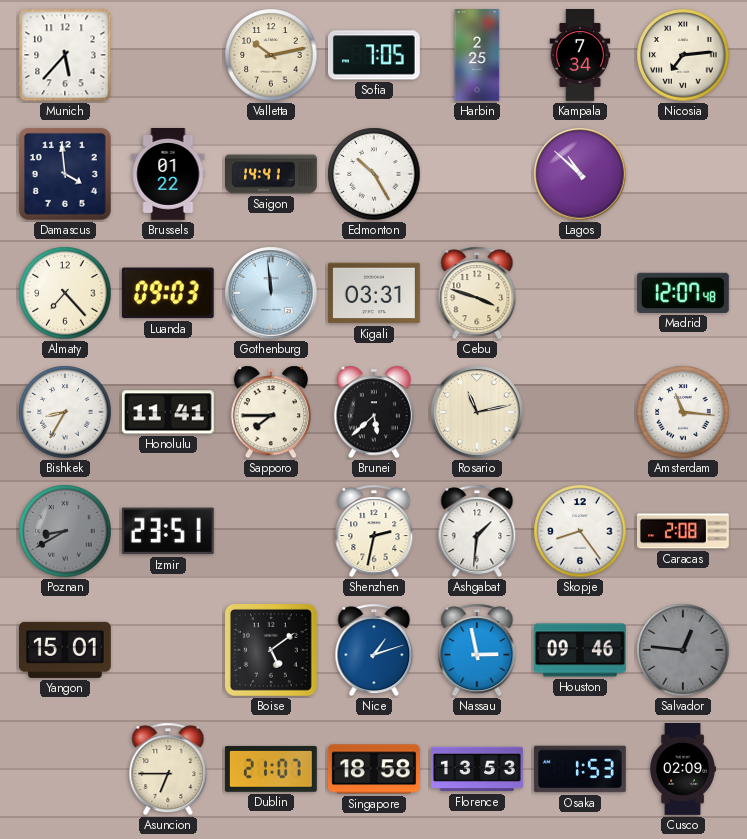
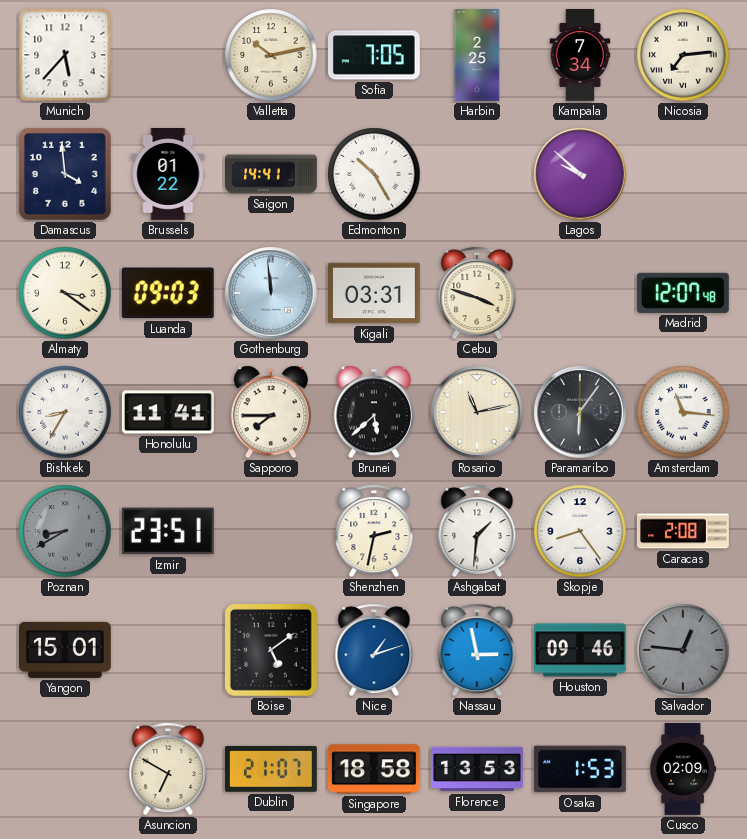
Lagos: 10:52 -> 9:52
Almaty: 7:23 -> 3:21
Paramaribo: none -> 6:06
Asuncion: 6:45 -> 6:50
